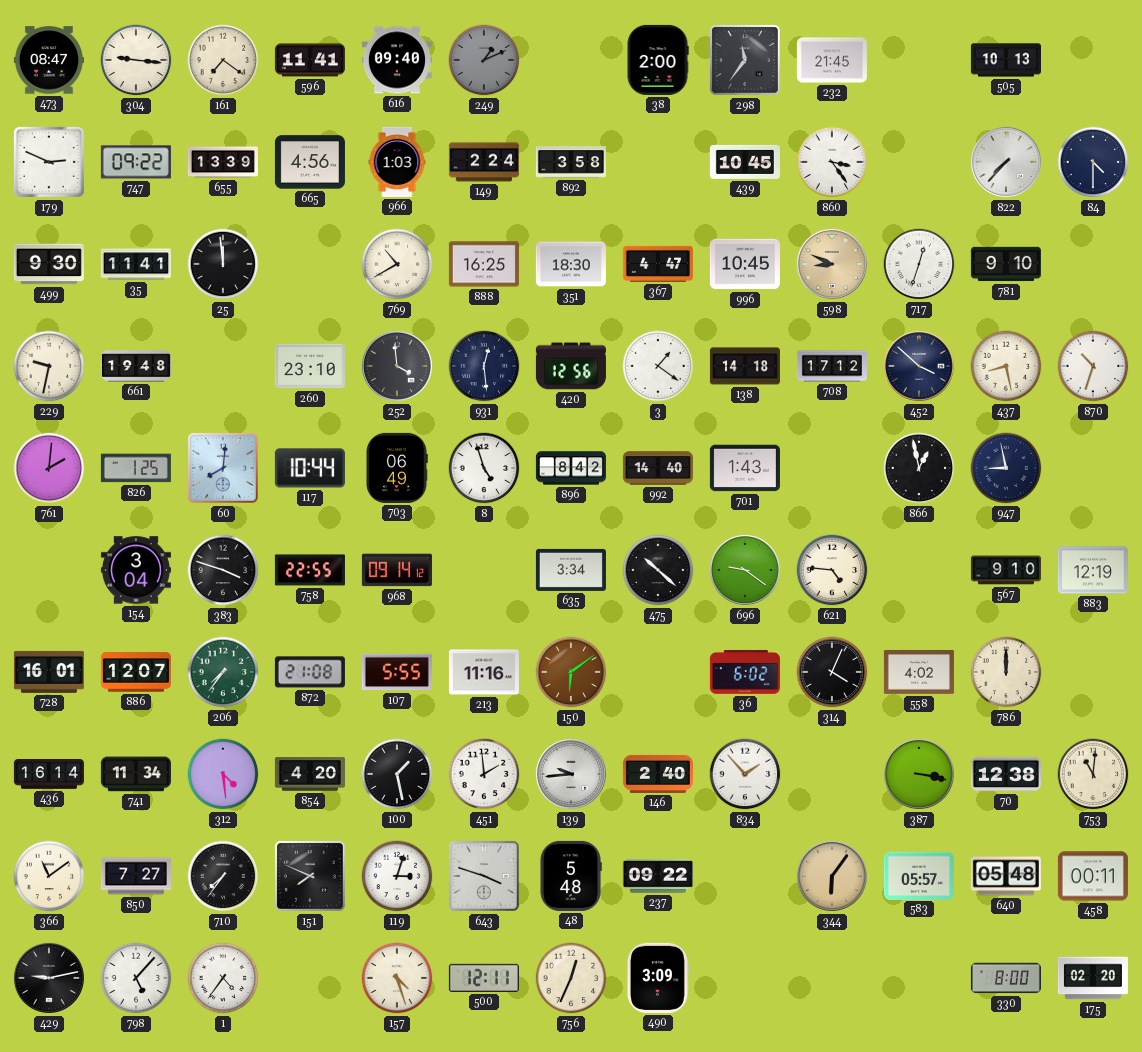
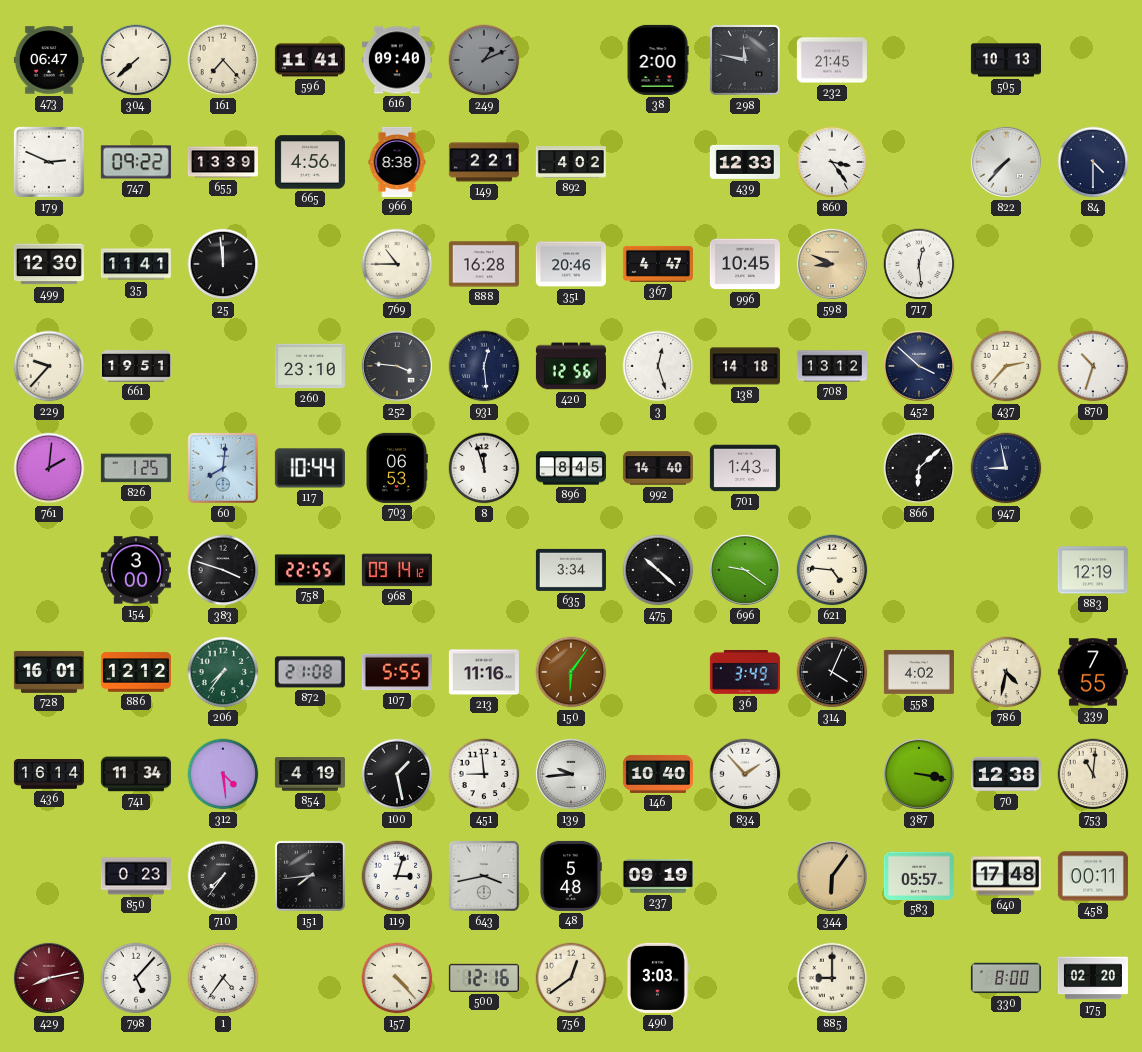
473: 08:47 -> 06:47
304: 9:16 -> 7:38
161: 7:21 -> 7:23
298: 11:36 -> 11:47
966: 1:03 -> 8:38
149: 2:24 -> 2:21
892: 3:58 -> 4:02
439: 10:45 -> 12:33
499: 9:30 -> 12:30
769: 10:40 -> 10:45
888: 16:25 -> 16:28
351: 18:30 -> 20:46
717: 12:33 -> 12:29
781: 9:10 -> none
229: 9:32 -> 9:37
661: 19:48 -> 19:51
252: 3:59 -> 3:46
3: 1:21 -> 12:27
708: 17:12 -> 13:12
437: 8:28 -> 2:37
703: 06:49 -> 06:53
8: 4:57 -> 11:57
896: 8:42 -> 8:45
866: 12:58 -> 6:08
154: 3:04 -> 3:00
567: 9:10 -> none
886: 12:07 -> 12:12
150: 6:09 -> 6:06
36: 6:02 -> 3:49
786: 12:00 -> 4:32
339: none -> 7:55
854: 4:20 -> 4:19
451: 1:59 -> 8:59
146: 2:40 -> 10:40
366: 11:09 -> none
850: 7:27 -> 0:23
151: 7:49 -> 7:44
643: 3:48 -> 3:43
237: 09:22 -> 09:19
640: 05:48 -> 17:48
429: 9:13 -> 8:13
429 dial: black -> burgundy
157: 4:27 -> 4:23
500: 12:11 -> 12:16
756: 12:34 -> 12:39
490: 3:09 -> 3:03
885: none -> 9:00
